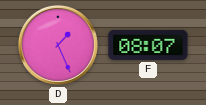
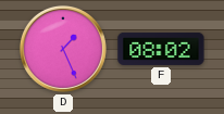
F: 08:07 -> 08:02
